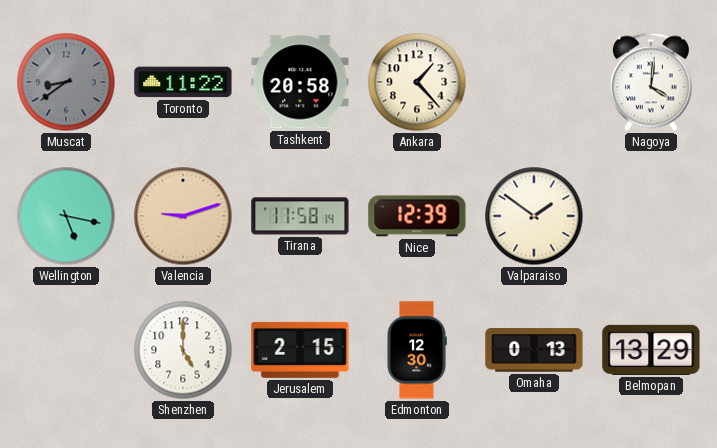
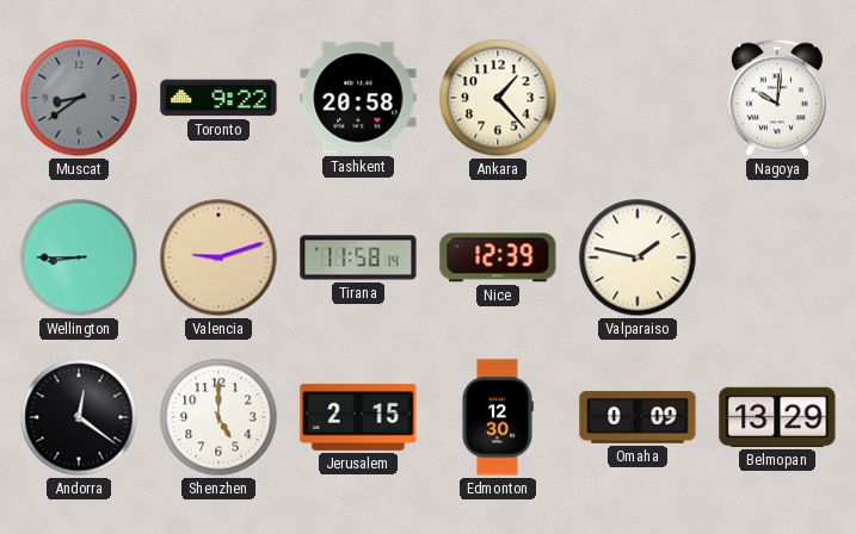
Toronto: 11:22 -> 9:22
Nagoya: 4:01 -> 10:01
Wellington: 5:17 -> 8:45
Valparaiso: 1:51 -> 1:47
Andorra: none -> 12:21
Omaha: 0:13 -> 0:09
